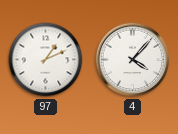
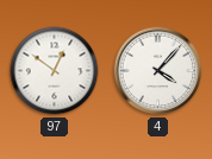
97: 1:11 -> 12:51
